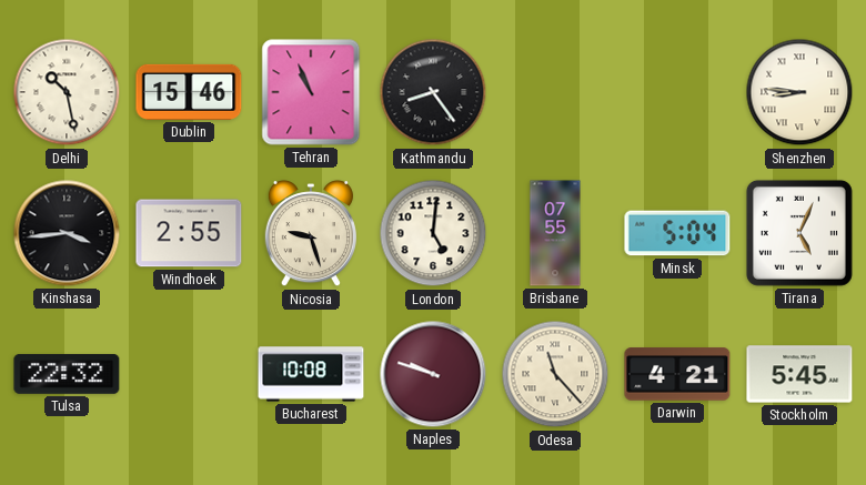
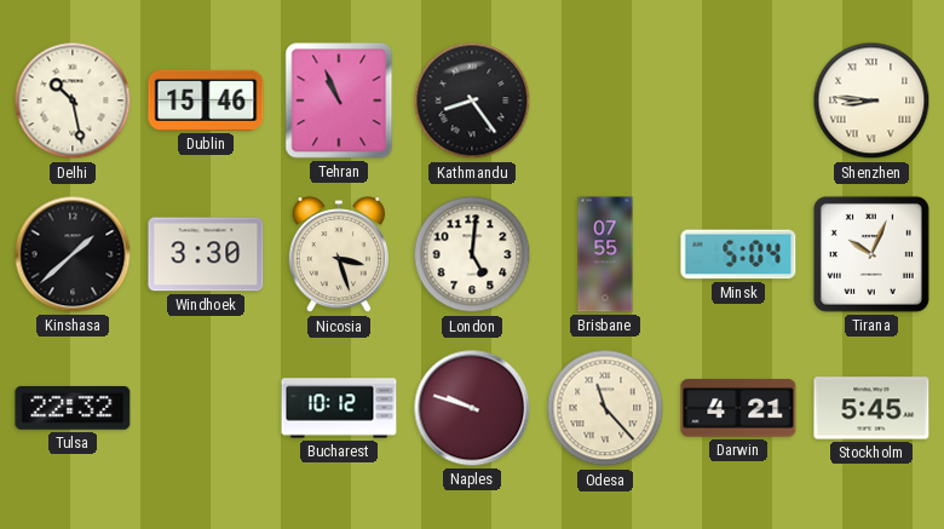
Kinshasa: 3:44 -> 1:38
Windhoek: 2:55 -> 3:30
Nicosia: 9:27 -> 3:27
Tirana: 5:04 -> 10:04
Bucharest: 10:08 -> 10:12
